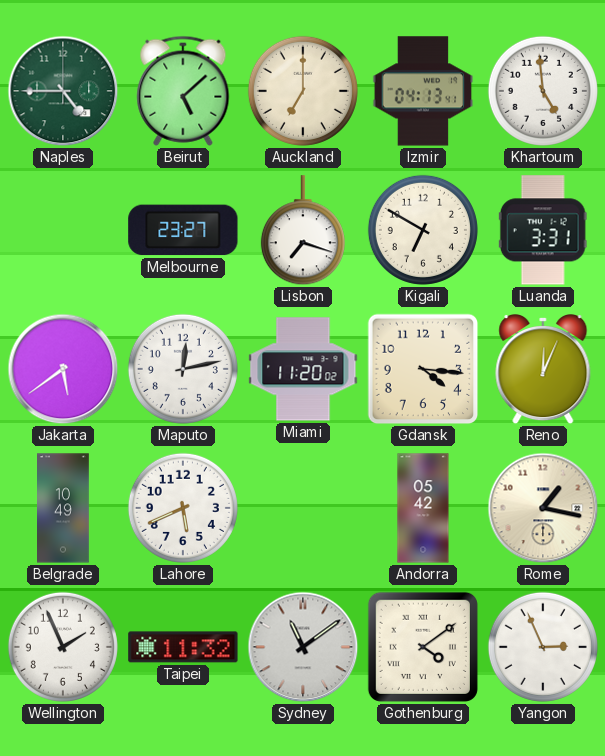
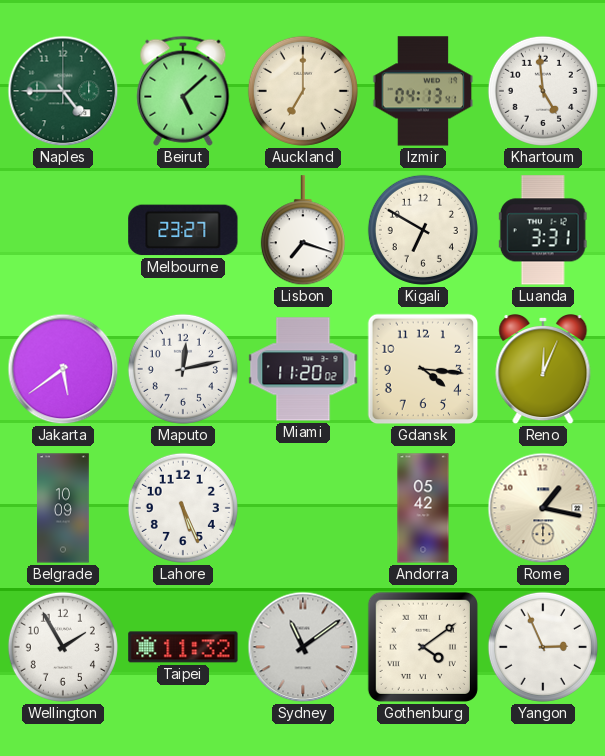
Belgrade: 10:49 -> 10:09
Lahore: 5:41 -> 5:26
Wellington: 1:56 -> 1:55
